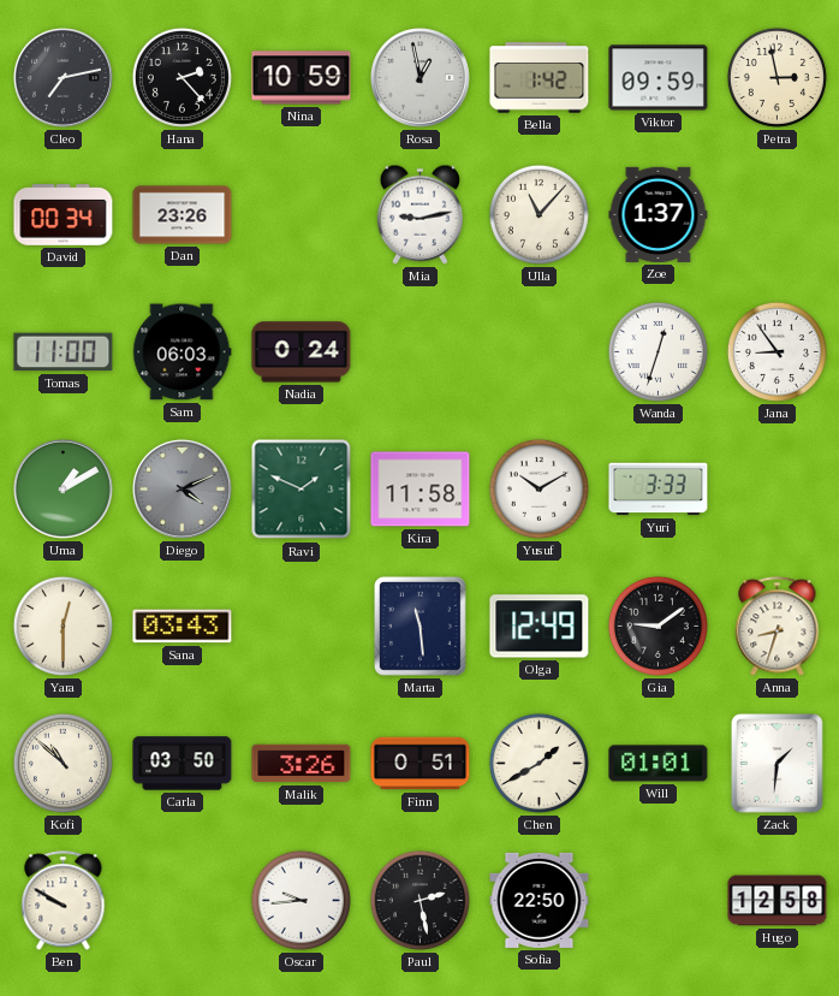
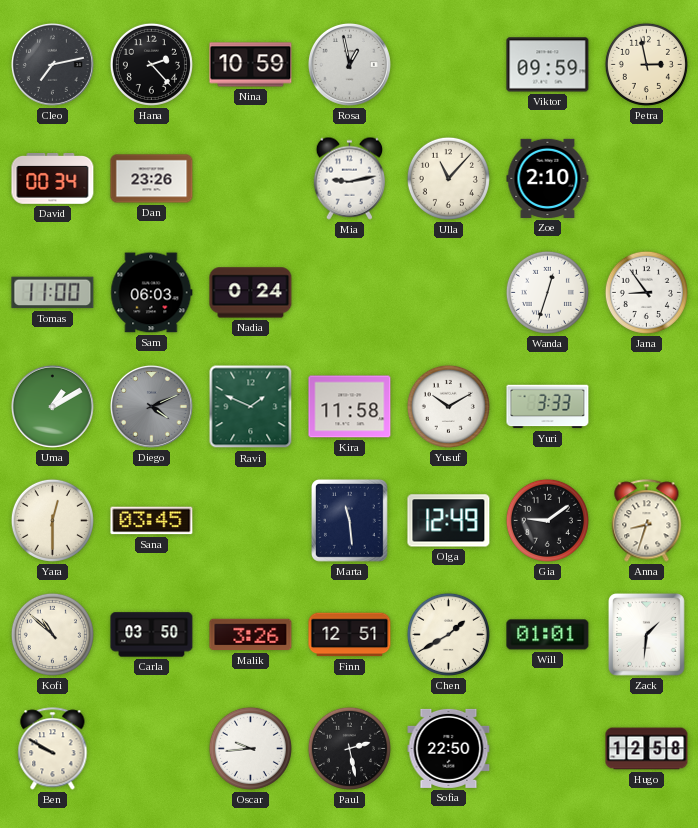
Bella: 1:42 -> none
Zoe: 1:37 -> 2:10
Sana: 03:43 -> 03:45
Finn: 0:51 -> 12:51
